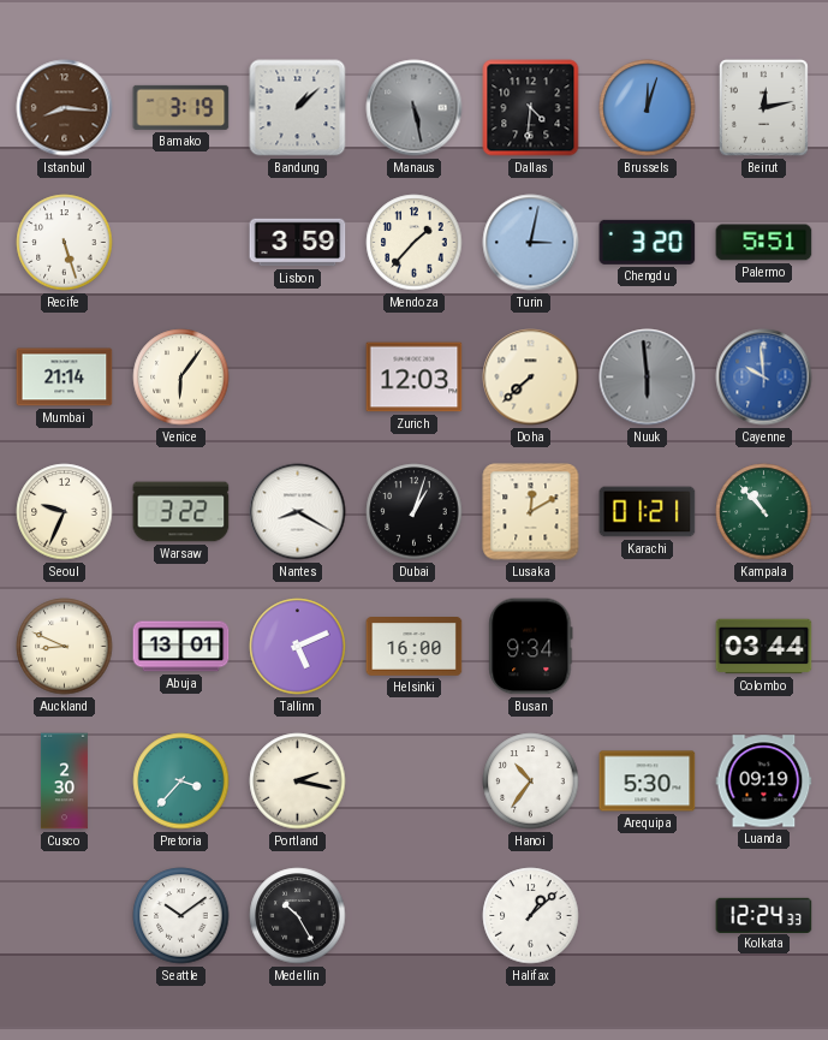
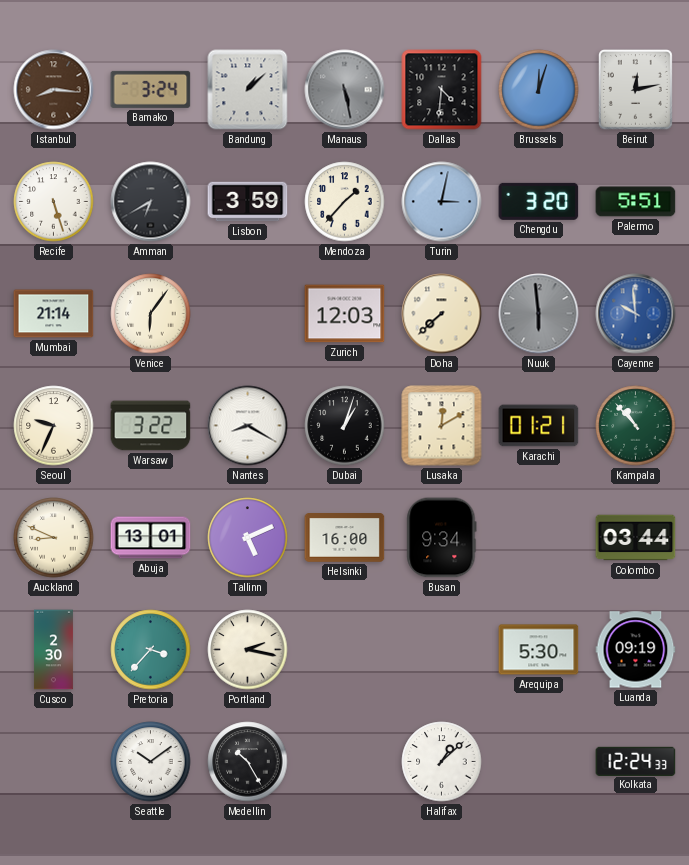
Bamako: 3:19 -> 3:24
Amman: none -> 6:40
Hanoi: 10:36 -> none
